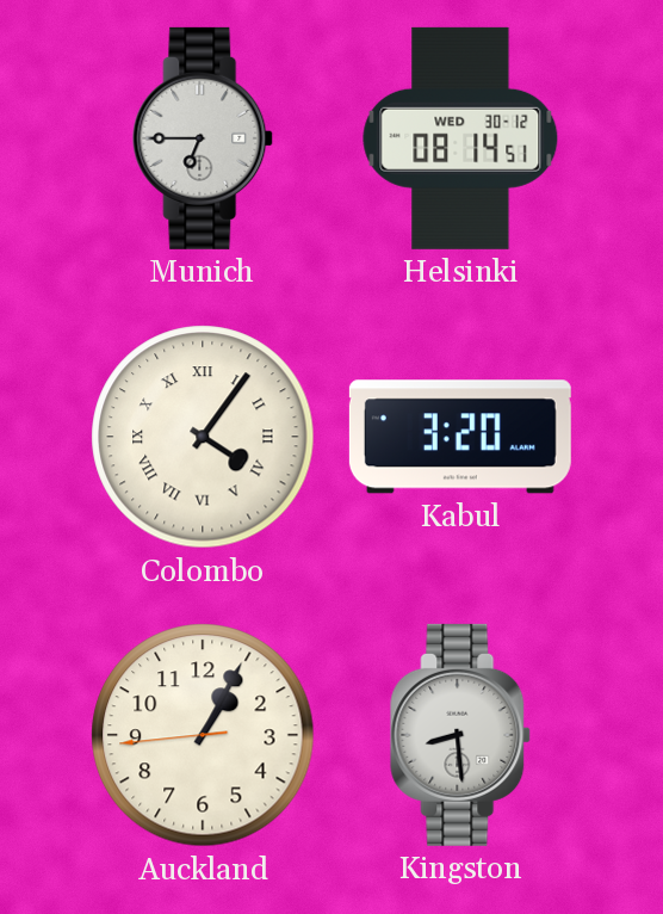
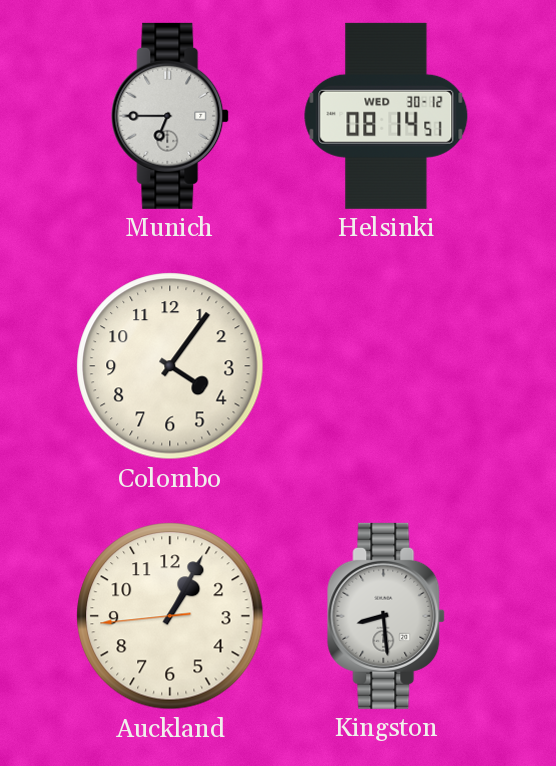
Colombo numerals: Roman -> Arabic
Kabul: 3:20 -> none
